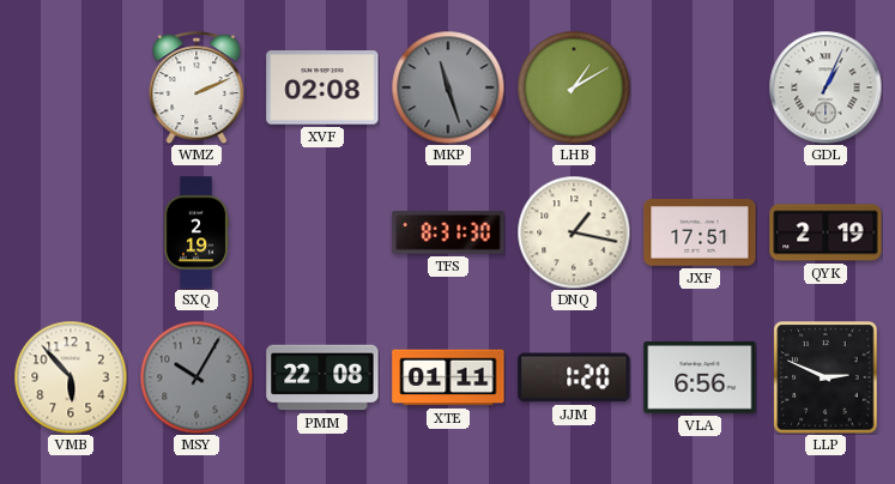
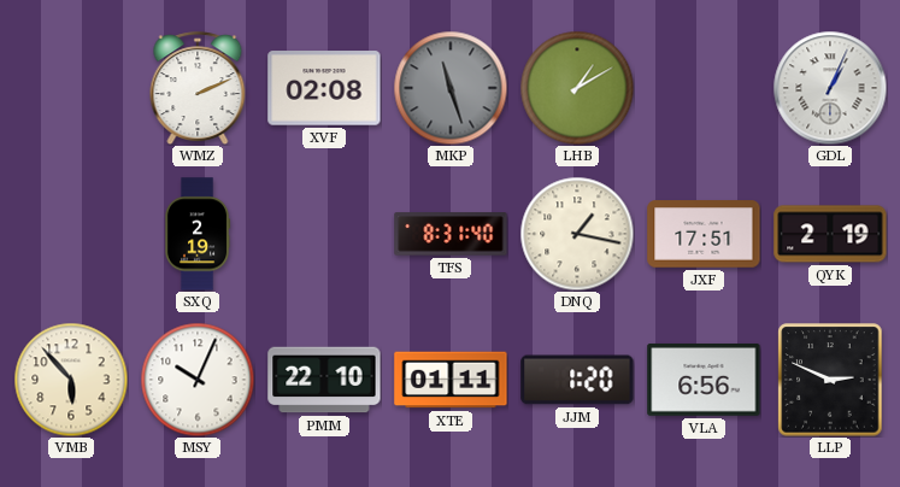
TFS: 8:31:30 -> 8:31:40
MSY: 10:05 -> 10:04
MSY dial: grey -> white
PMM: 22:08 -> 22:10
